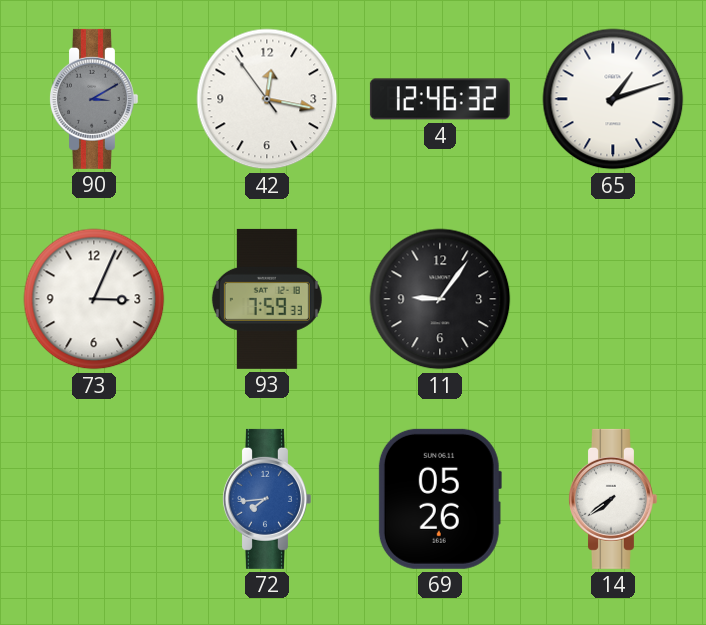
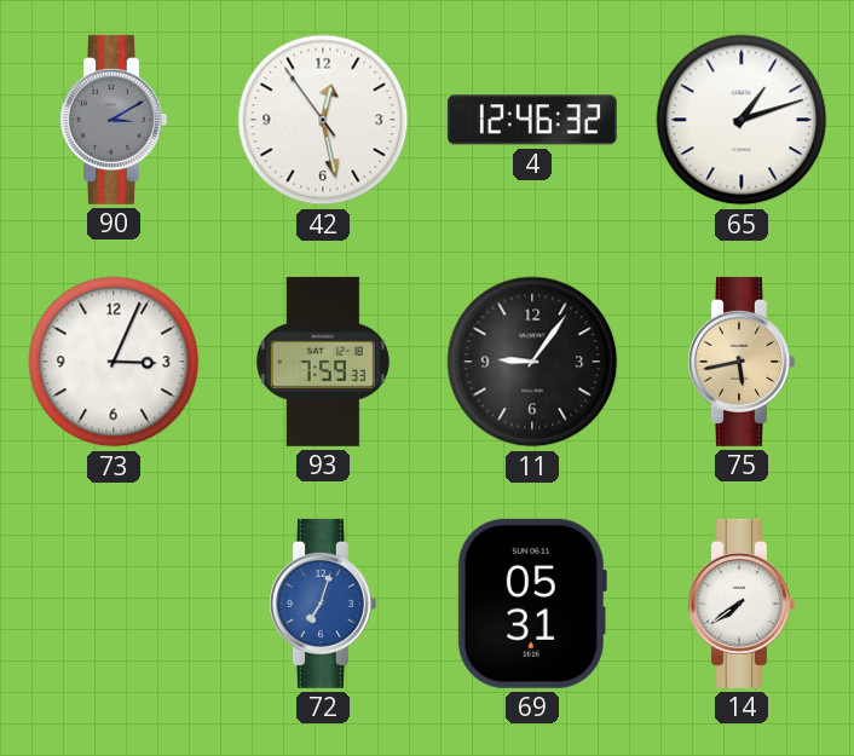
42: 12:16 -> 12:27
75: none -> 5:43
72: 7:44 -> 7:03
69: 05:26 -> 05:31
